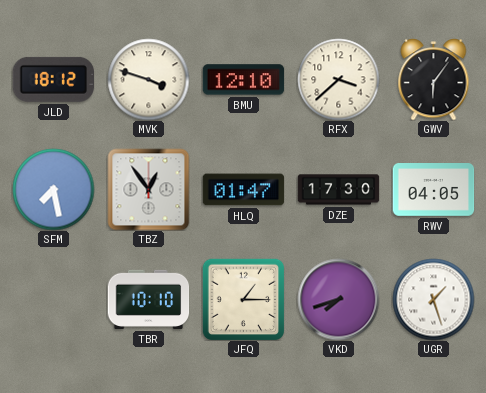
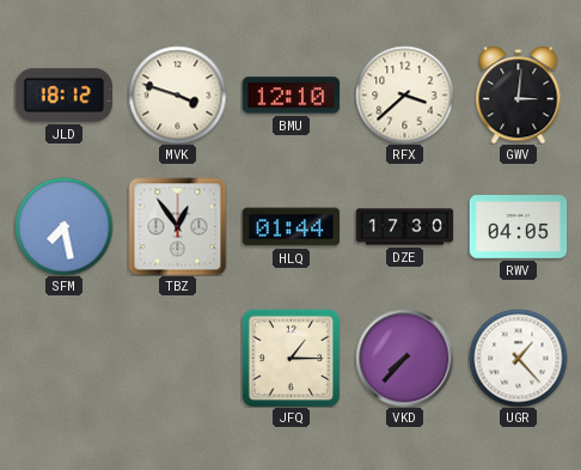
GWV: 6:06 -> 3:01
HLQ: 01:47 -> 01:44
TBR: 10:10 -> none
VKD: 7:42 -> 7:37
UGR: 1:27 -> 1:23
